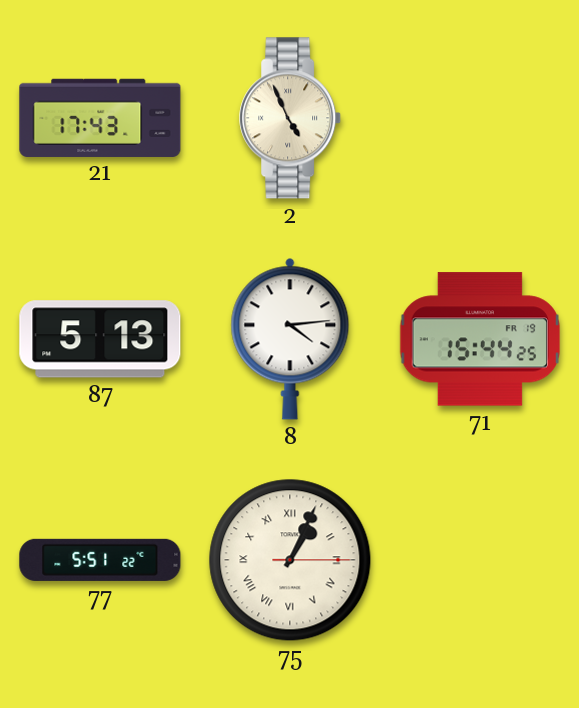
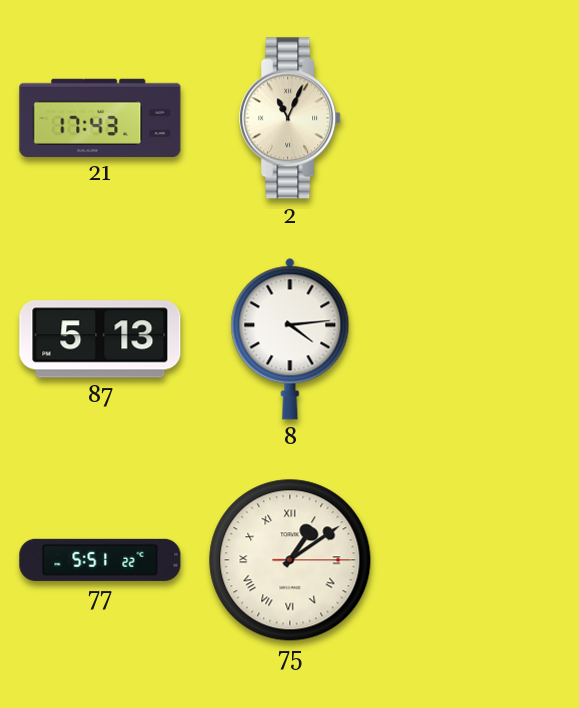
2: 4:56 -> 11:04
71: 15:44 -> none
75: 1:04 -> 1:09
